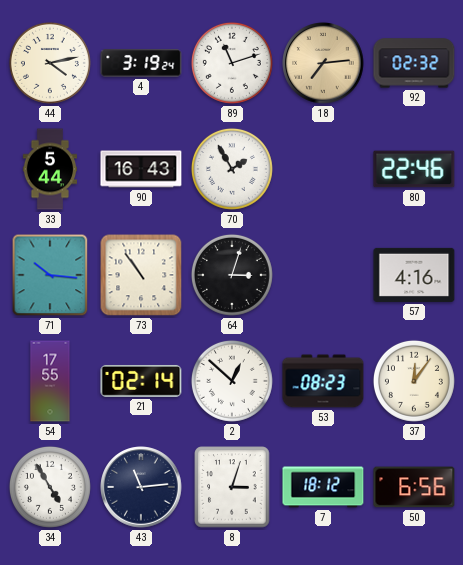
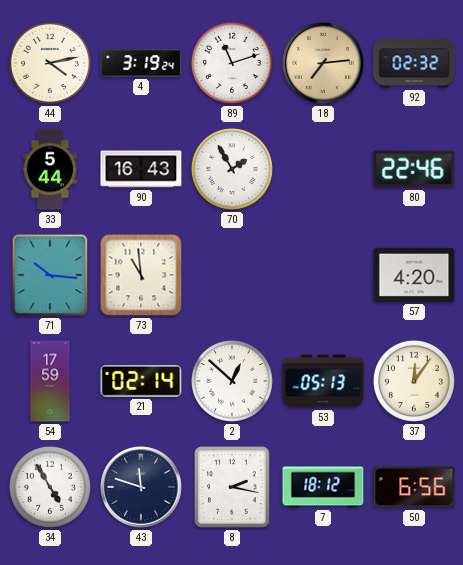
73: 10:54 -> 10:59
64: 3:03 -> none
57: 4:16 -> 4:20
54: 17:55 -> 17:59
53: 08:23 -> 05:13
43: 11:14 -> 11:48
8: 3:03 -> 2:17
